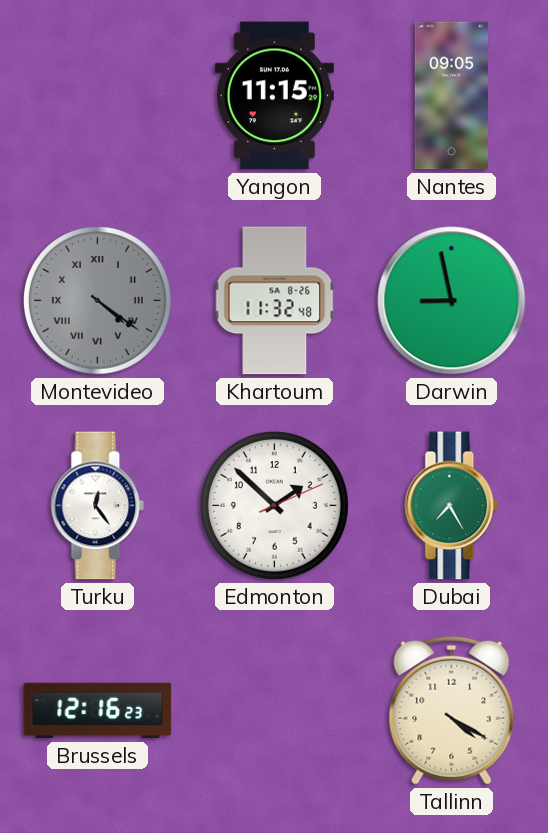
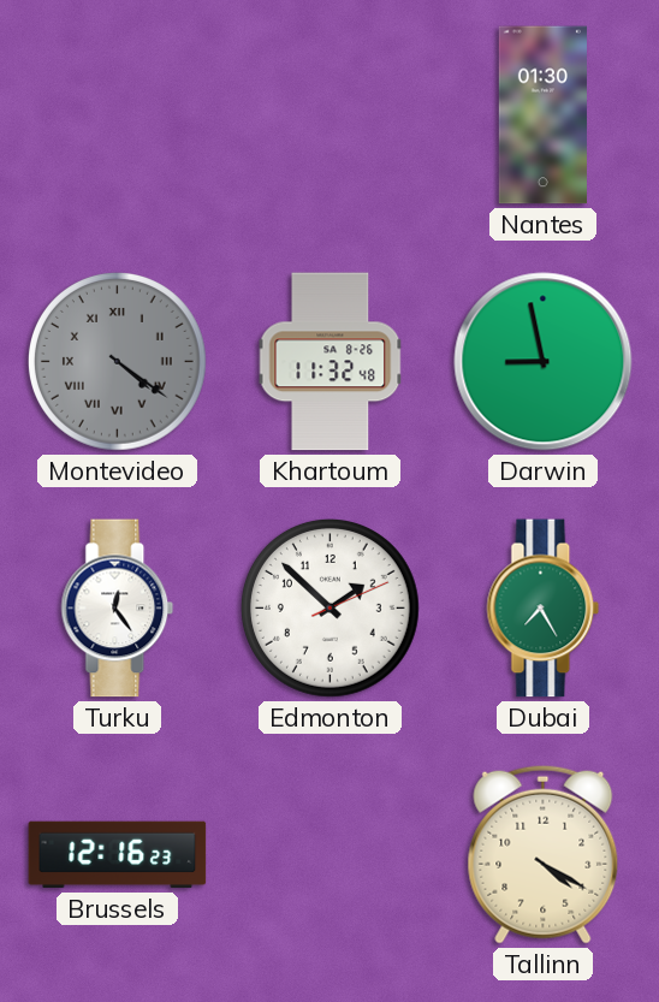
Yangon: 11:15 -> none
Nantes: 09:05 -> 01:30
